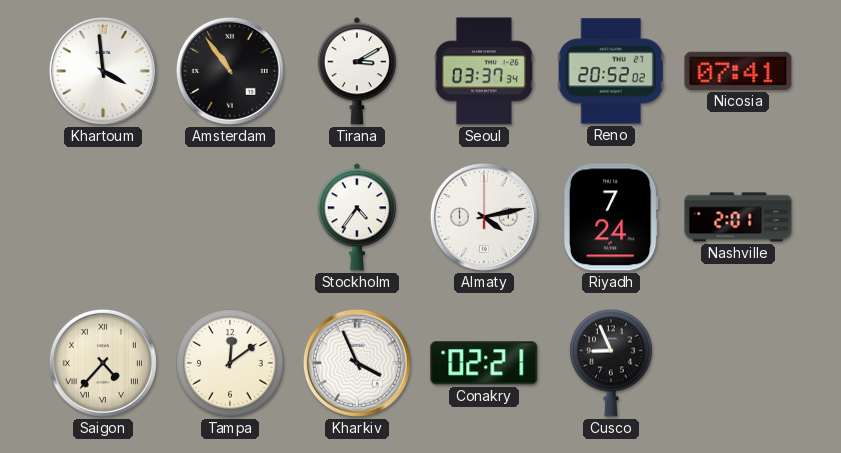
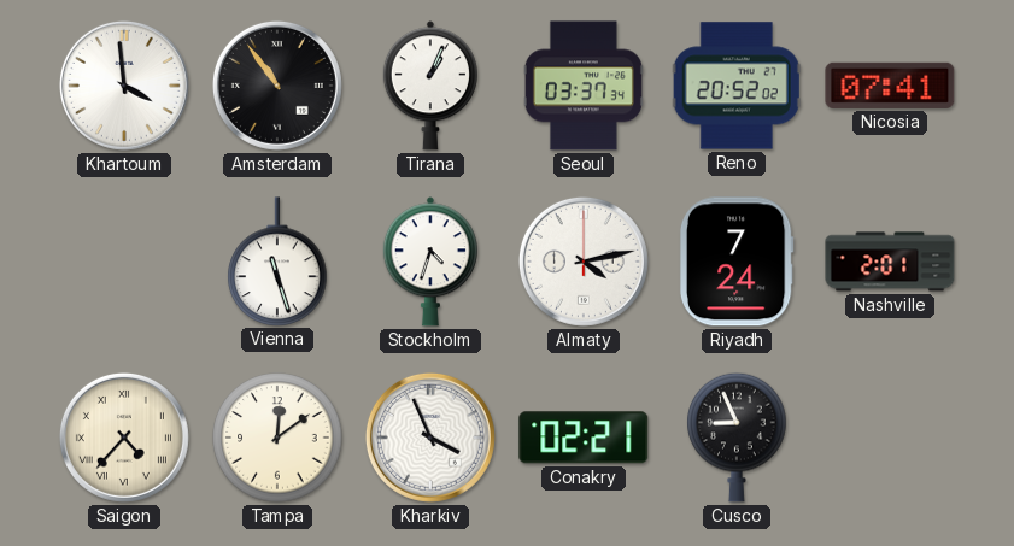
Tirana: 3:10 -> 1:04
Vienna: none -> 11:27
Stockholm: 4:36 -> 4:33
